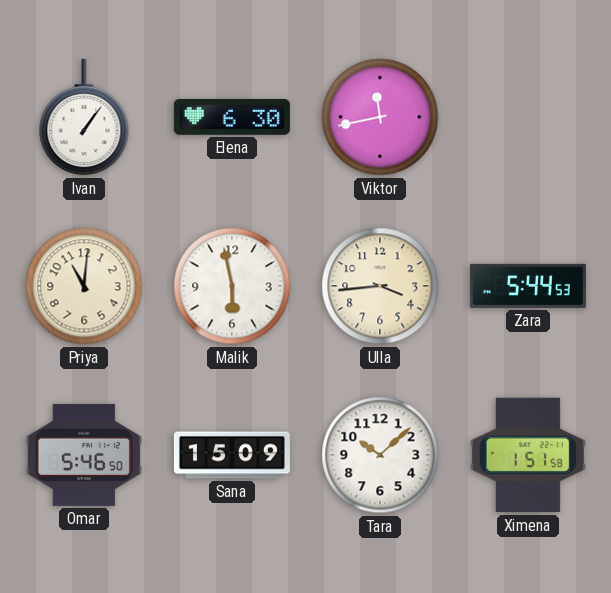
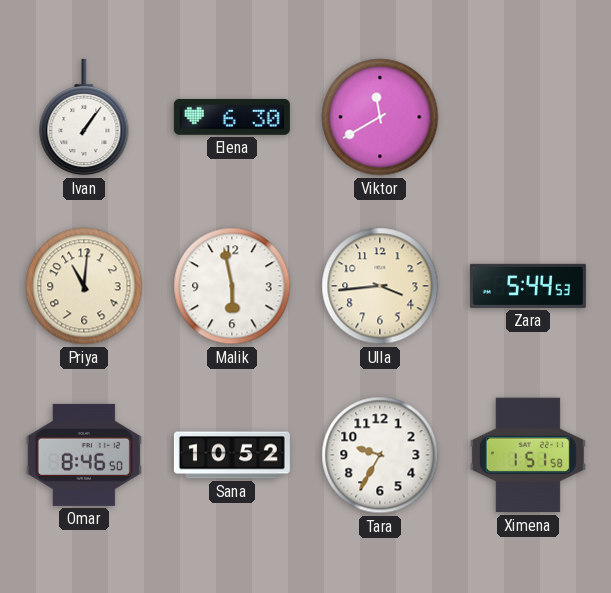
Viktor: 11:43 -> 11:40
Omar: 5:46 -> 8:46
Sana: 15:09 -> 10:52
Tara: 10:08 -> 9:35
